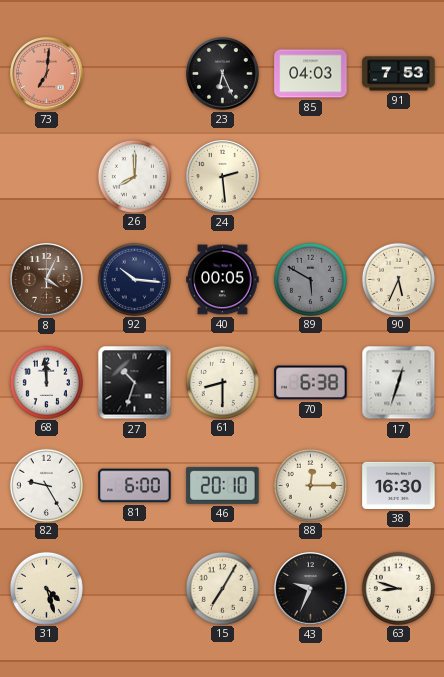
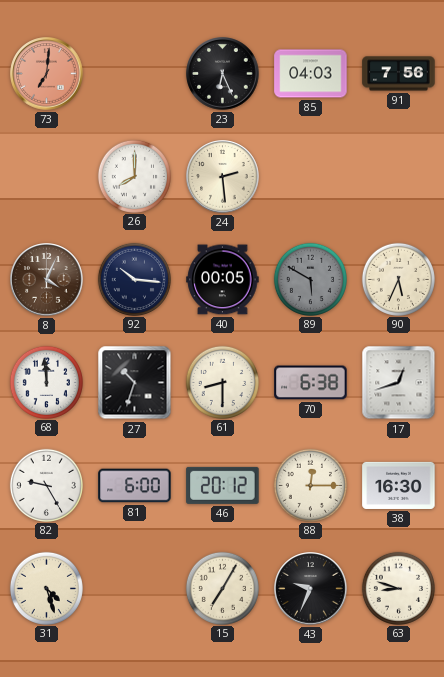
91: 7:53 -> 7:56
17: 12:33 -> 12:42
46: 20:10 -> 20:12
